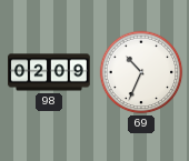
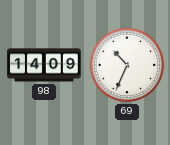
98: 02:09 -> 14:09
